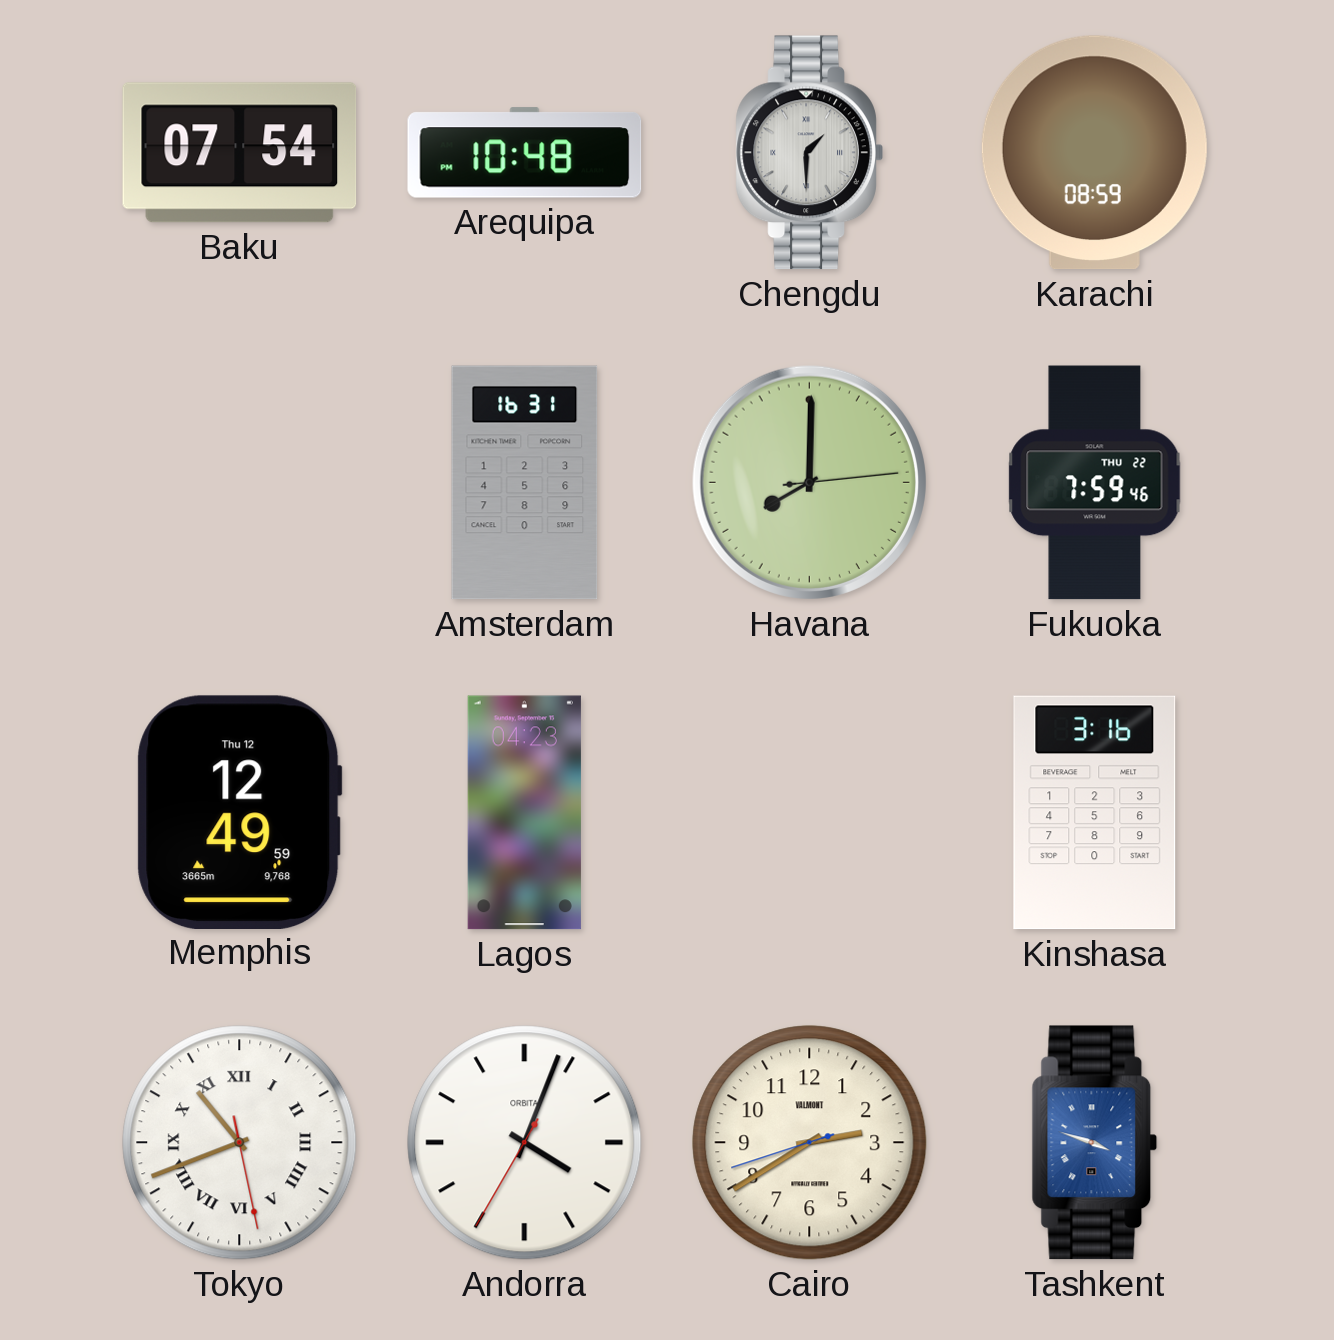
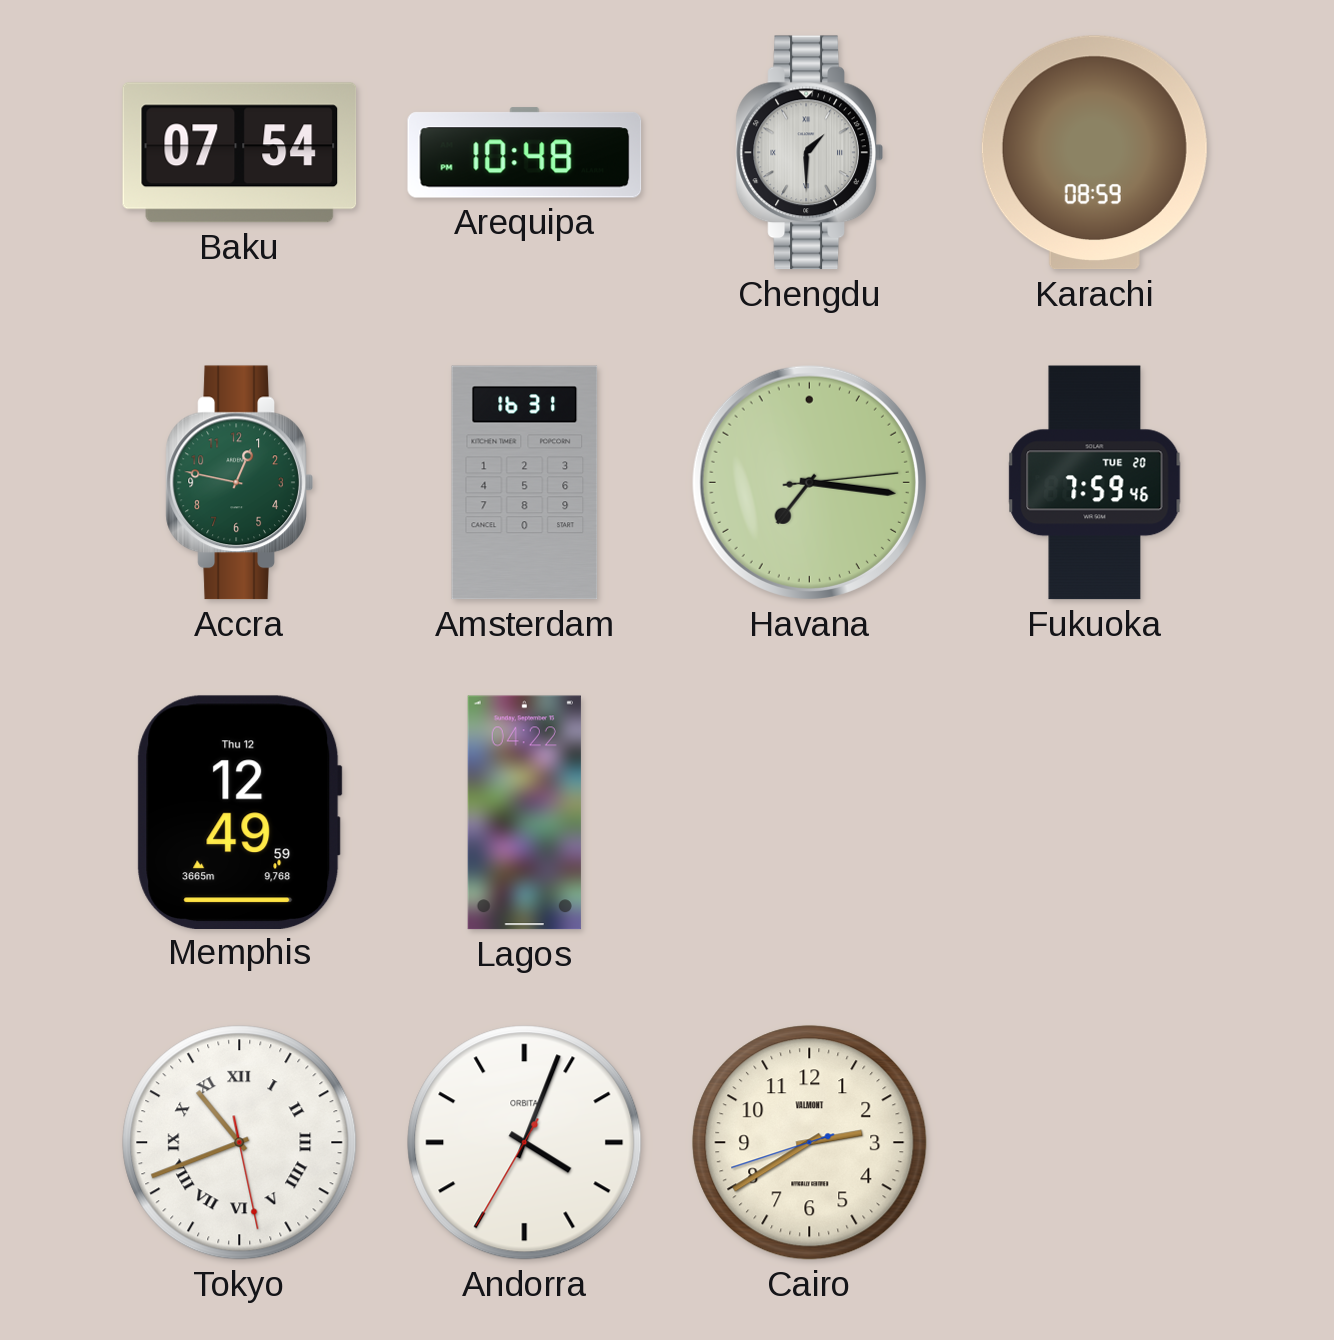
Accra: none -> 12:47
Havana: 8:00 -> 7:16
Fukuoka date: THU 22 -> TUE 20
Lagos: 04:23 -> 04:22
Kinshasa: 3:16 -> none
Tashkent: 3:48 -> none
